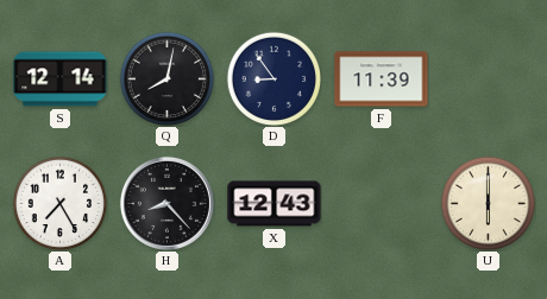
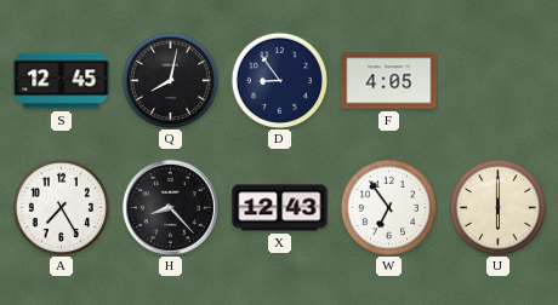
S: 12:14 -> 12:45
F: 11:39 -> 4:05
W: none -> 6:54
